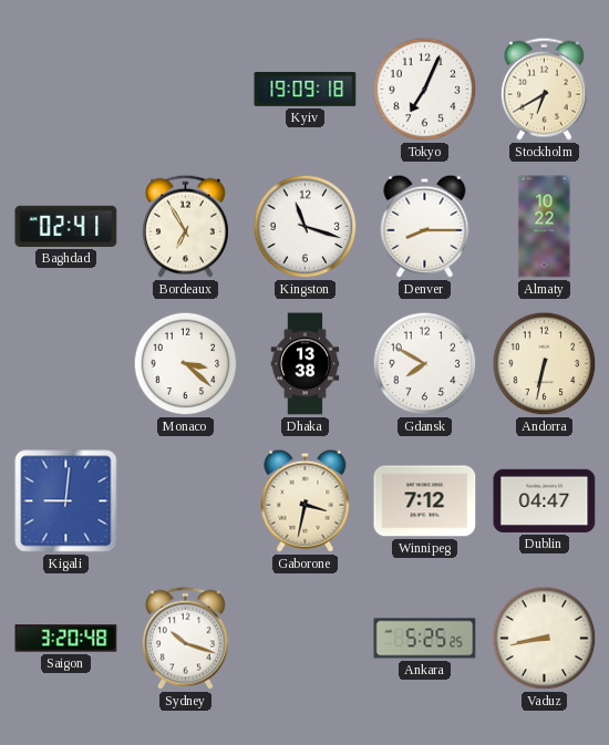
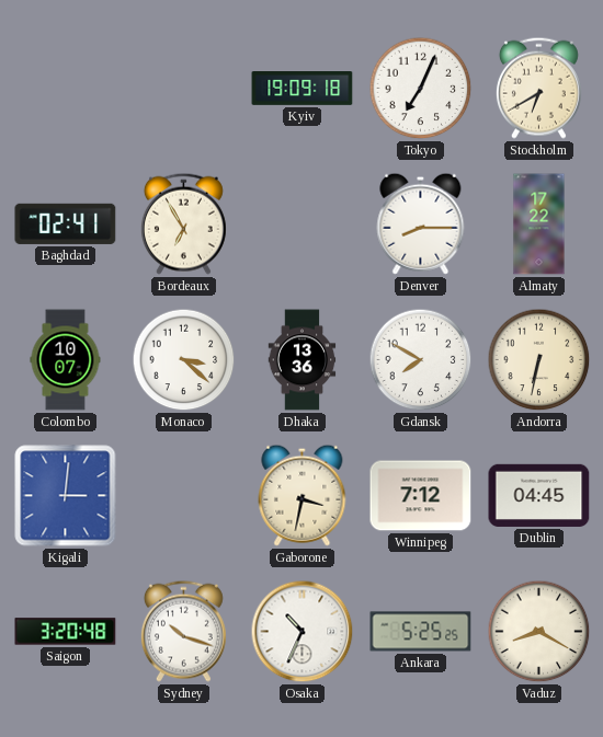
Kingston: 11:18 -> none
Almaty: 10:22 -> 17:22
Colombo: none -> 10:07
Dhaka: 13:38 -> 13:36
Kigali: 9:01 -> 3:01
Dublin: 04:47 -> 04:45
Osaka: none -> 10:34
Vaduz: 8:43 -> 8:20
